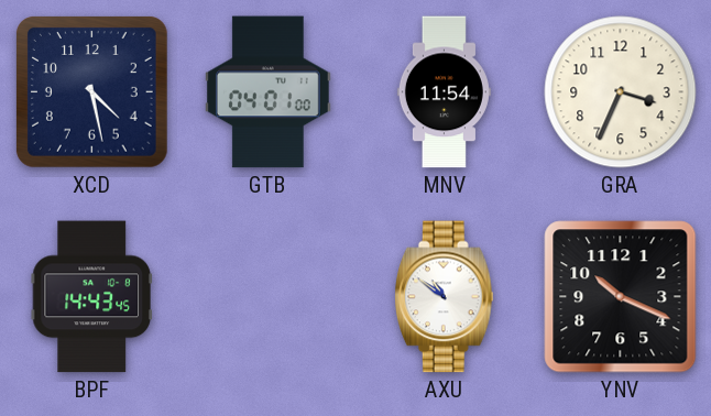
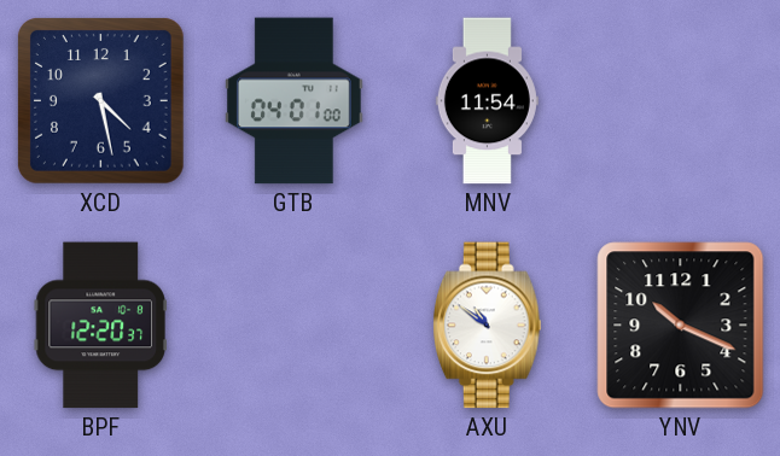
GRA: 3:34 -> none
BPF: 14:43 -> 12:20
